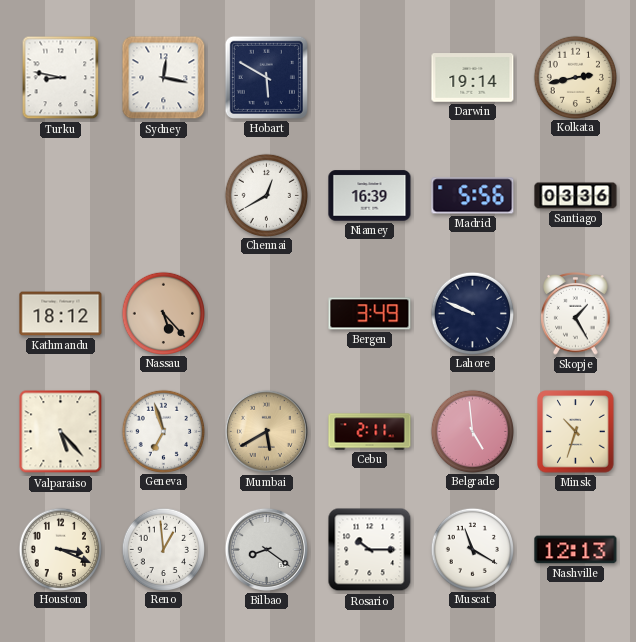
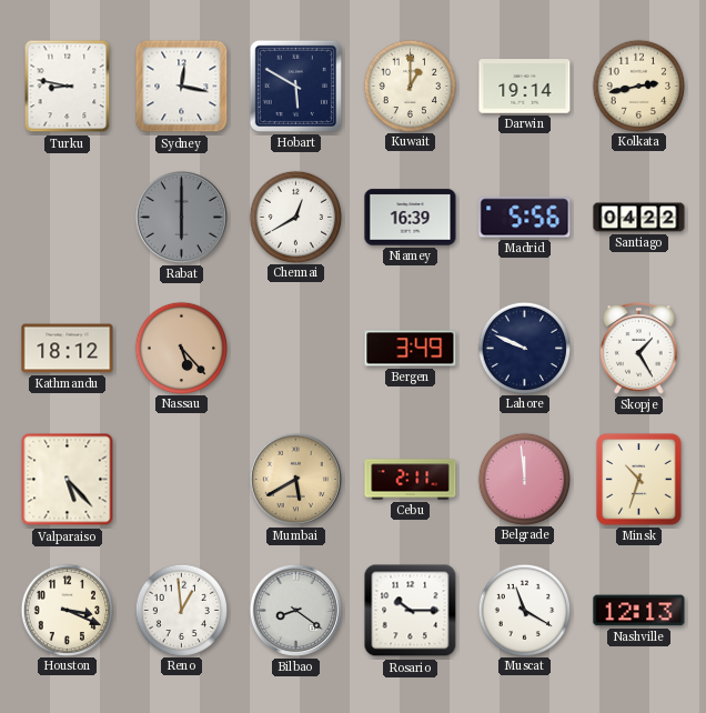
Kuwait: none -> 1:00
Rabat: none -> 6:00
Santiago: 03:36 -> 04:22
Geneva: 6:57 -> none
Belgrade: 4:59 -> 11:59
